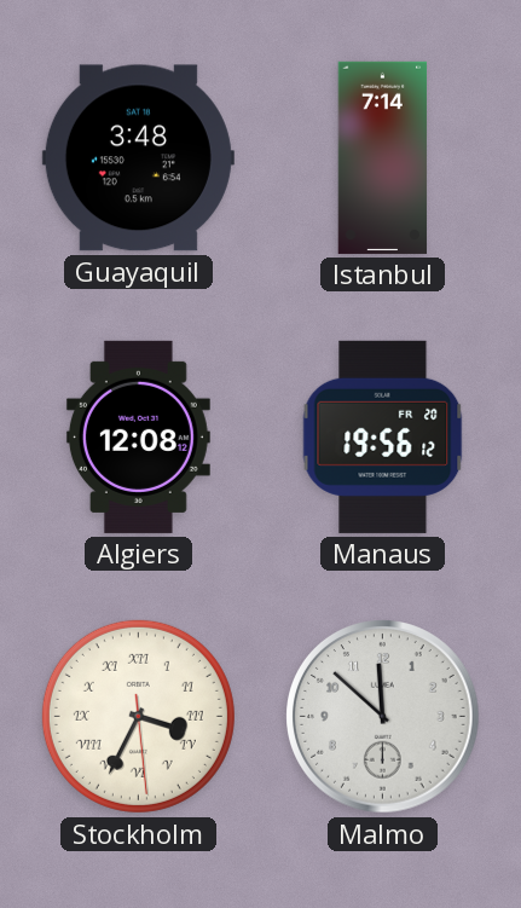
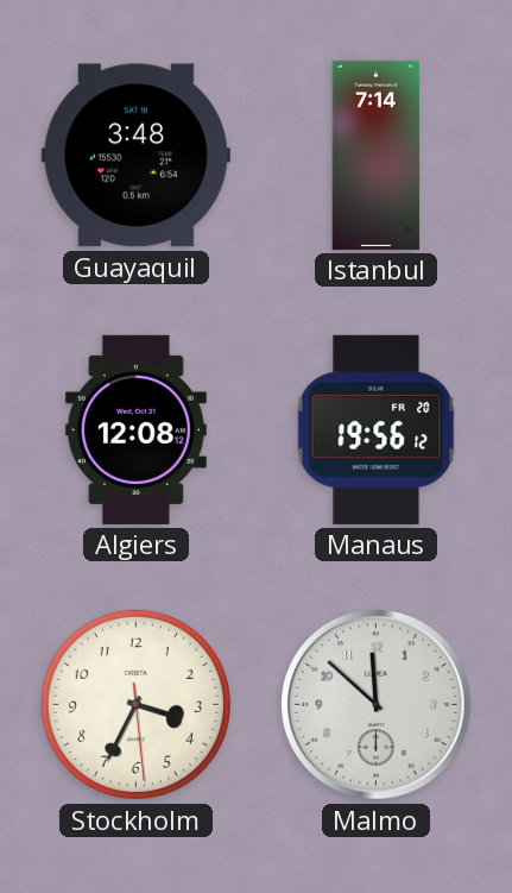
Stockholm numerals: Roman -> Arabic
